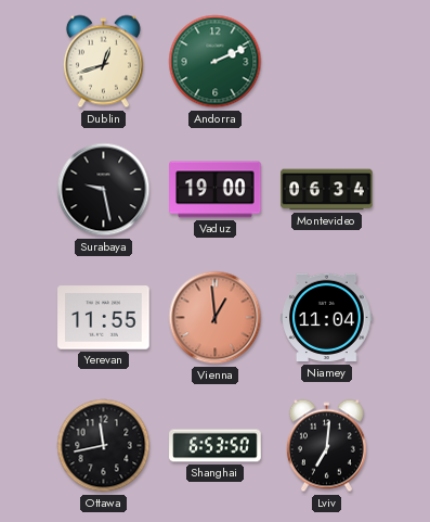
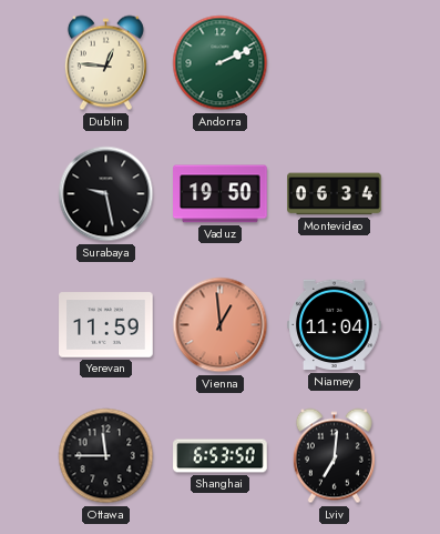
Dublin: 12:42 -> 12:46
Vaduz: 19:00 -> 19:50
Yerevan: 11:55 -> 11:59
Ottawa: 11:43 -> 11:45
